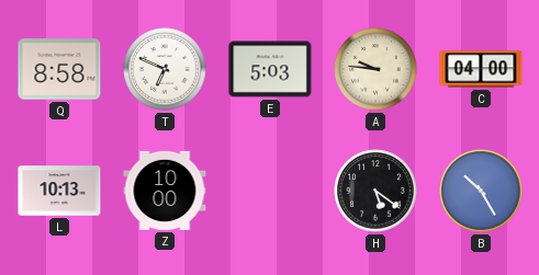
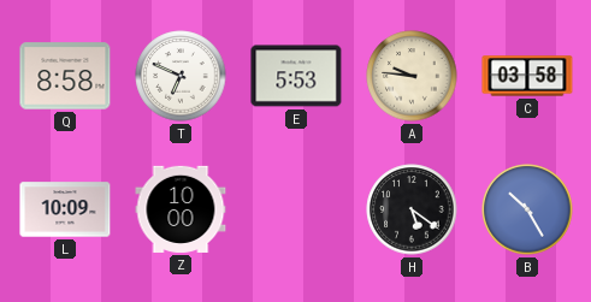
E: 5:03 -> 5:53
C: 04:00 -> 03:58
L: 10:13 -> 10:09
